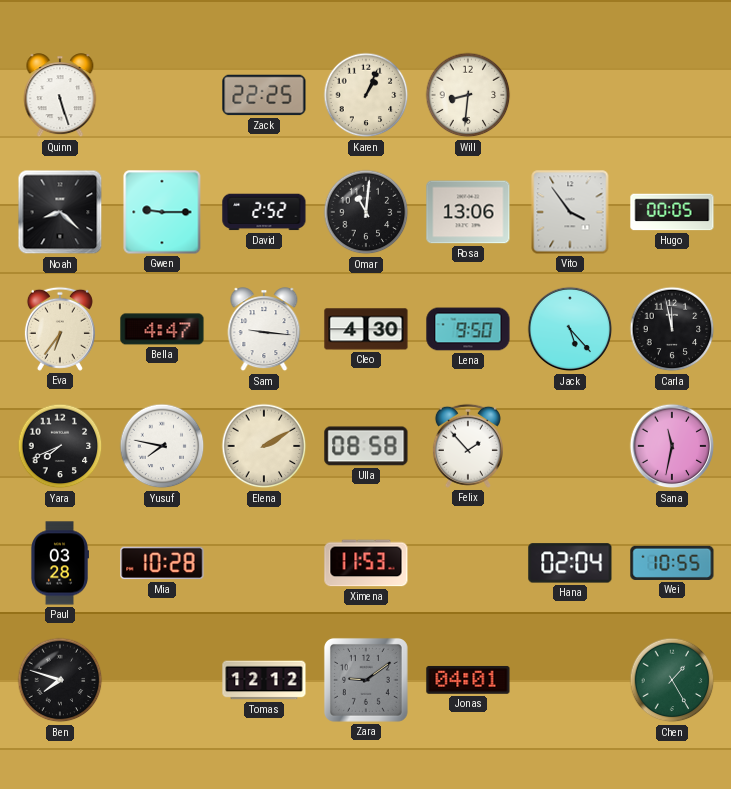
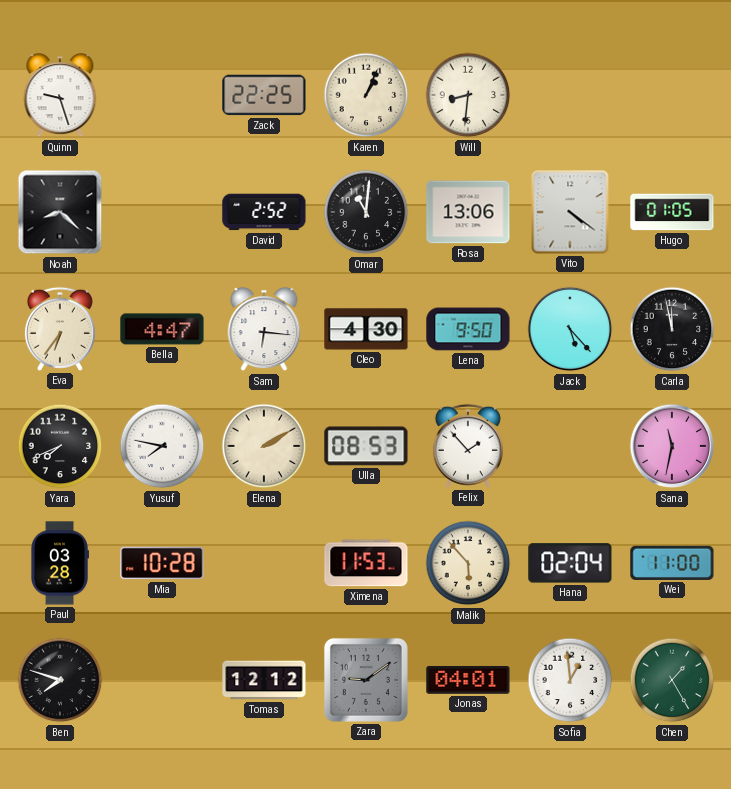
Quinn: 5:27 -> 9:27
Gwen: 9:15 -> none
Vito: 3:54 -> 4:21
Hugo: 00:05 -> 01:05
Sam: 9:16 -> 6:16
Ulla: 08:58 -> 08:53
Malik: none -> 5:53
Wei: 10:55 -> 11:00
Sofia: none -> 12:59
